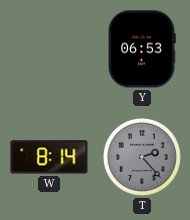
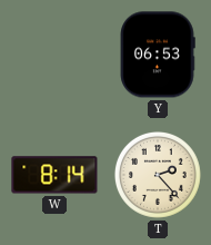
T dial: grey -> cream
